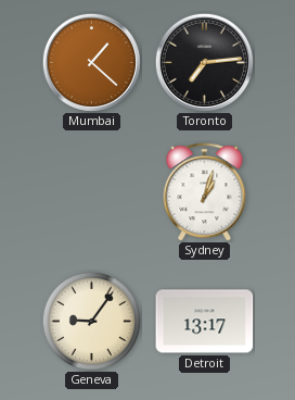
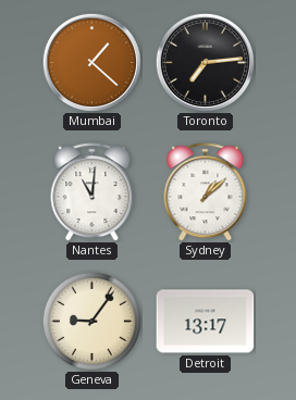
Nantes: none -> 11:01
Sydney: 1:03 -> 1:08
